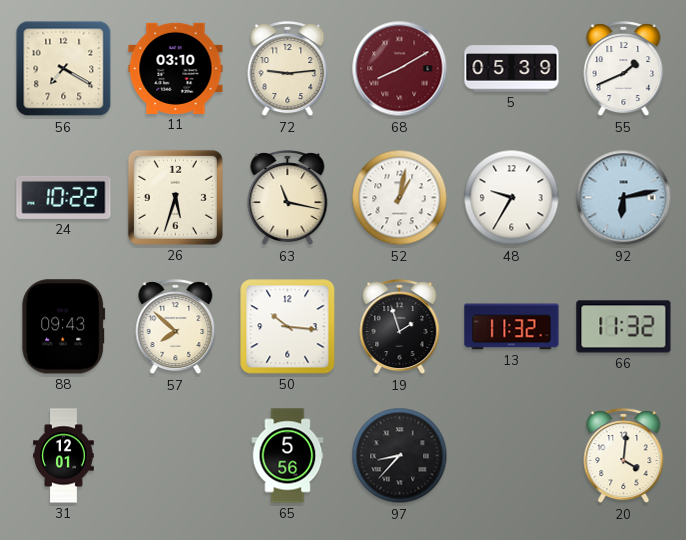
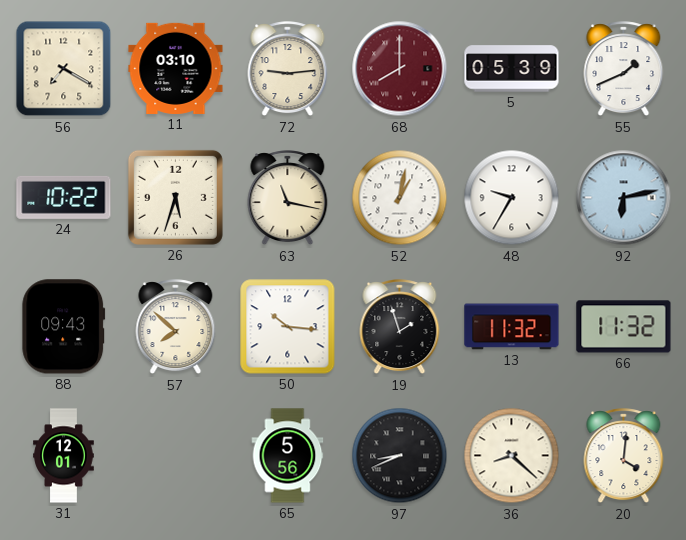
68: 8:10 -> 8:00
97: 8:37 -> 8:41
36: none -> 8:22
